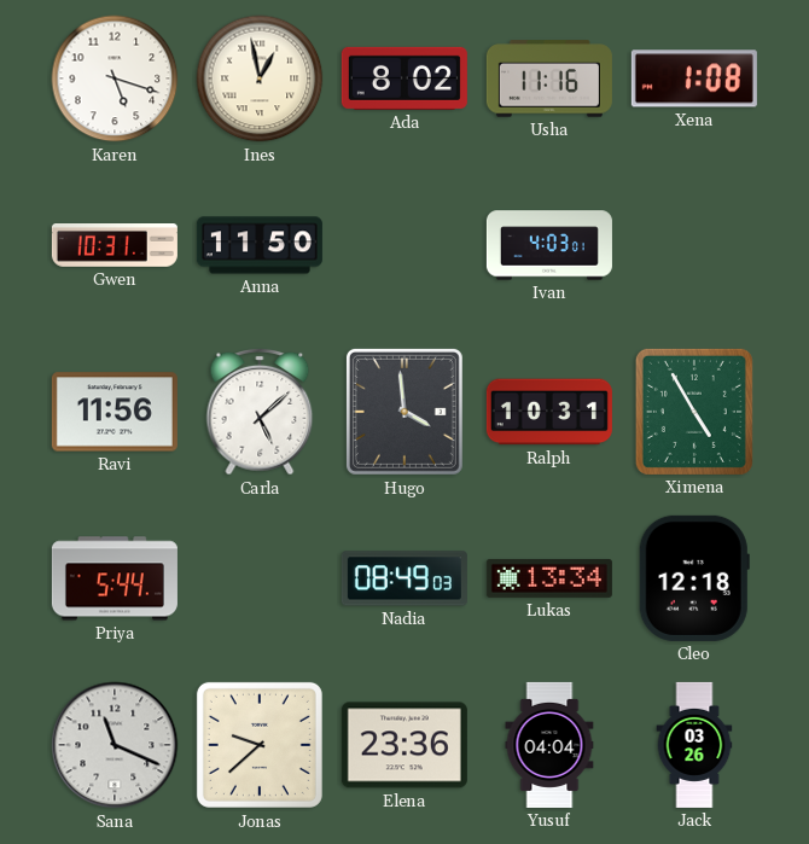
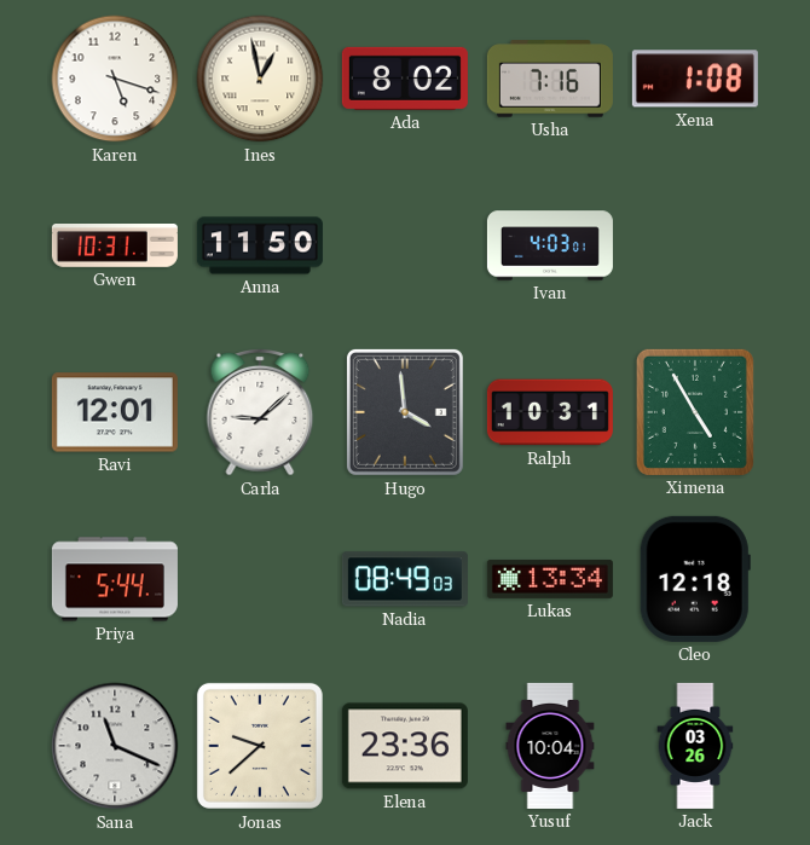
Usha: 11:16 -> 7:16
Ravi: 11:56 -> 12:01
Carla: 5:08 -> 9:08
Yusuf: 04:04 -> 10:04
